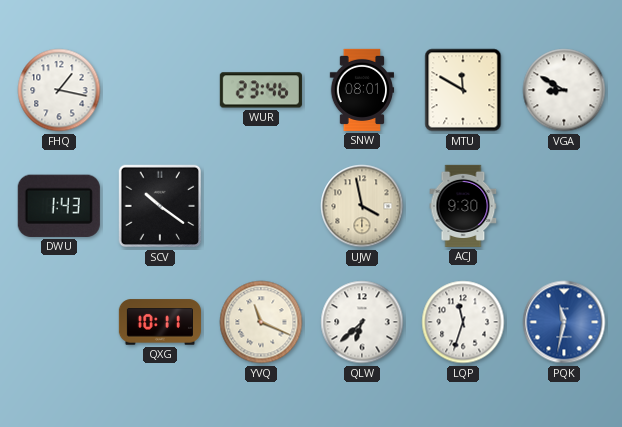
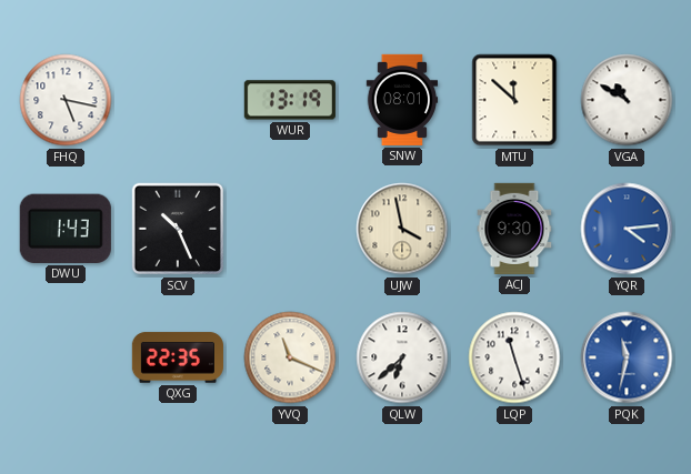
FHQ: 1:17 -> 5:17
WUR: 23:46 -> 13:19
MTU: 11:50 -> 11:52
VGA: 8:50 -> 10:50
SCV: 10:21 -> 10:26
YQR: none -> 4:14
QXG: 10:11 -> 22:35
LQP: 11:33 -> 11:27
